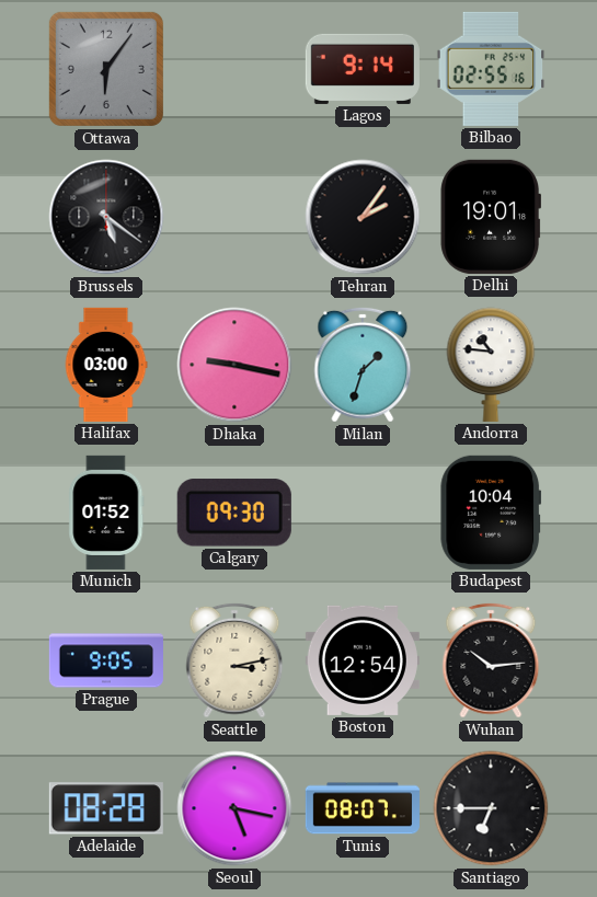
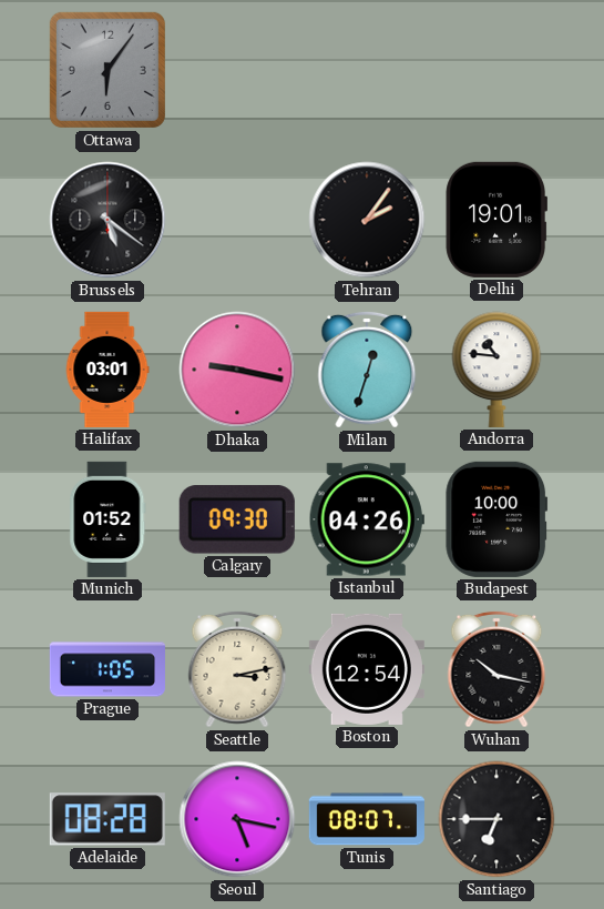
Lagos: 9:14 -> none
Bilbao: 02:55 -> none
Halifax: 03:00 -> 03:01
Milan: 1:33 -> 12:33
Istanbul: none -> 04:26
Budapest: 10:04 -> 10:00
Prague: 9:05 -> 1:05
Wuhan: 10:14 -> 10:17
